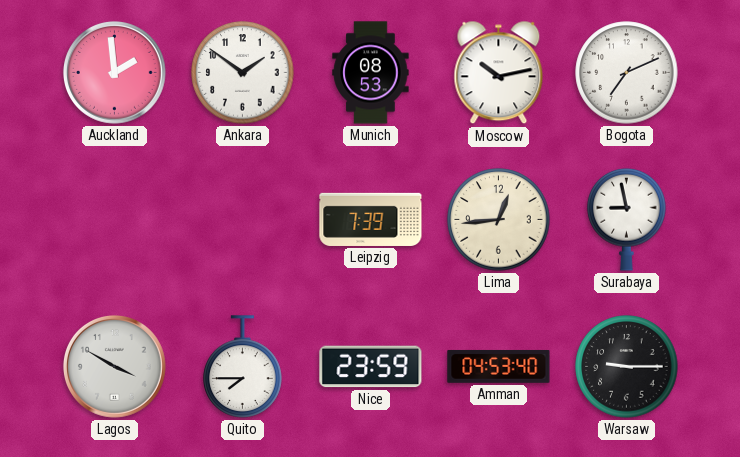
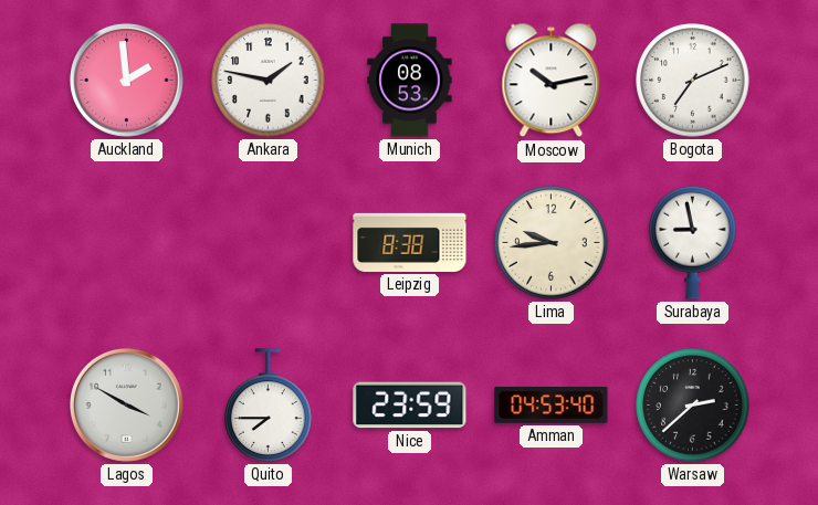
Ankara: 1:51 -> 1:47
Leipzig: 7:39 -> 8:38
Lima: 12:44 -> 9:44
Warsaw: 9:15 -> 2:38
